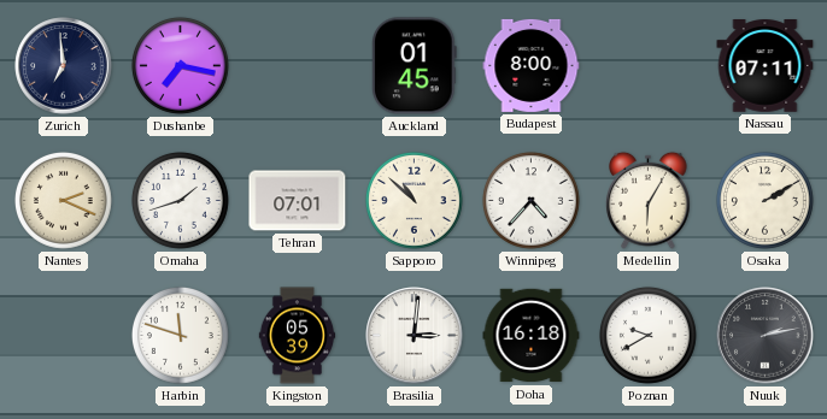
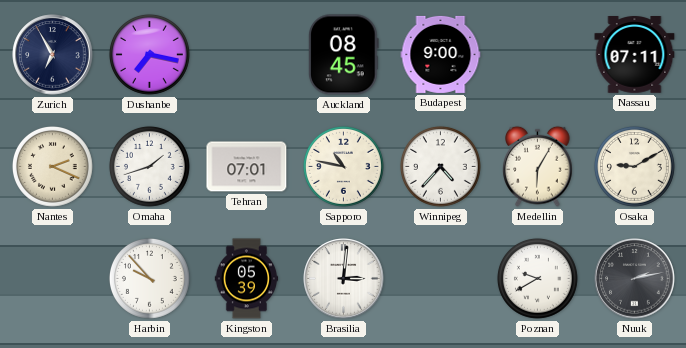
Zurich: 6:59 -> 6:55
Auckland: 01:45 -> 08:45
Budapest: 8:00 -> 9:00
Sapporo: 10:52 -> 10:47
Osaka: 2:10 -> 9:10
Harbin: 11:48 -> 9:53
Doha: 16:18 -> none
